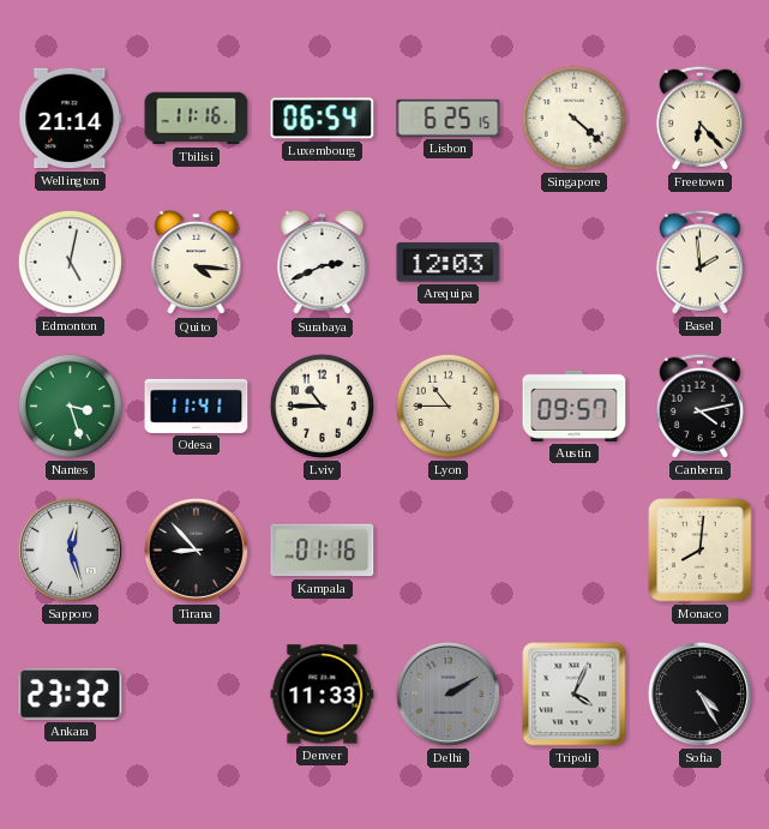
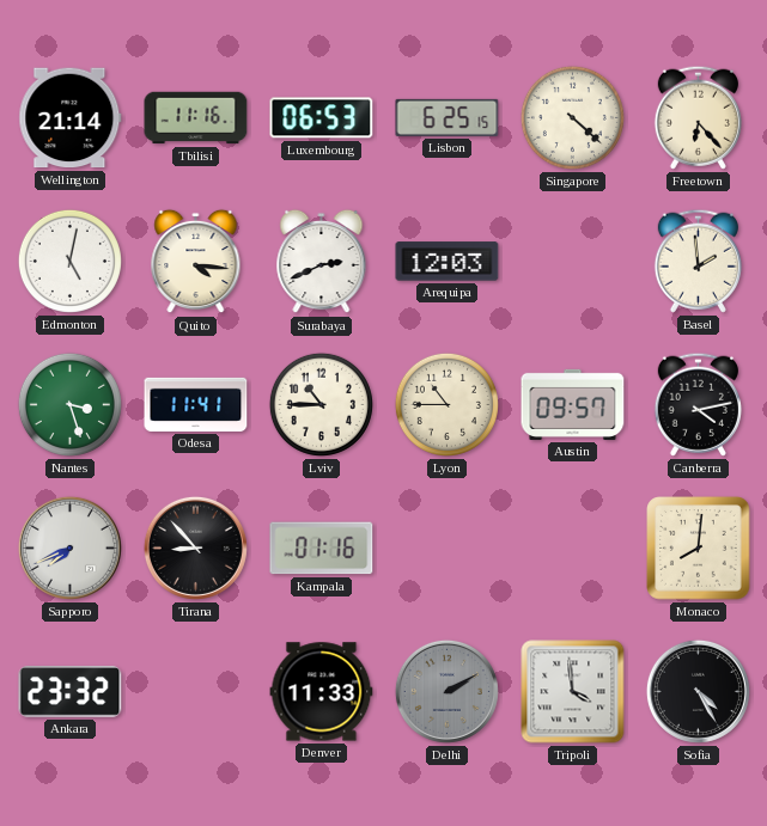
Luxembourg: 06:54 -> 06:53
Sapporo: 12:27 -> 7:41
Tripoli: 4:04 -> 3:59
